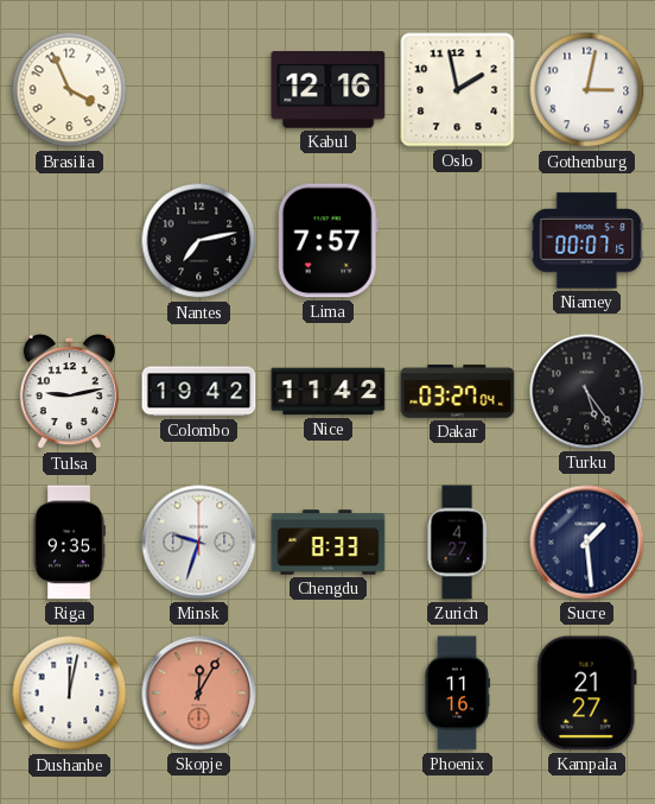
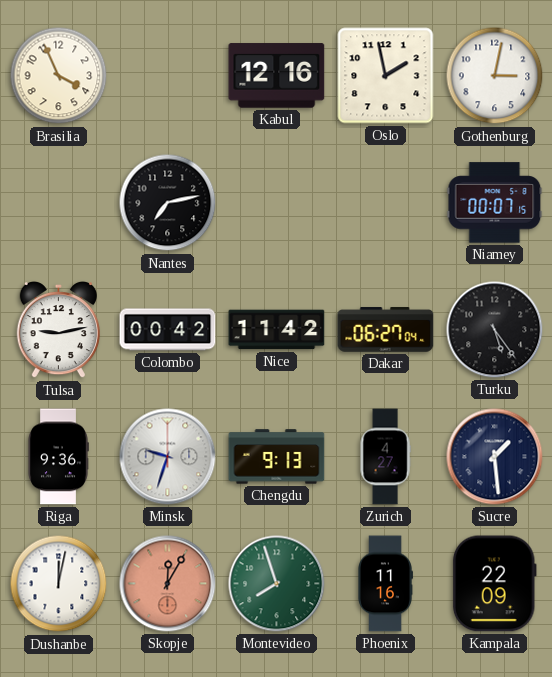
Lima: 7:57 -> none
Colombo: 19:42 -> 00:42
Dakar: 03:27 -> 06:27
Riga: 9:35 -> 9:36
Chengdu: 8:33 -> 9:13
Montevideo: none -> 7:57
Kampala: 21:27 -> 22:09
